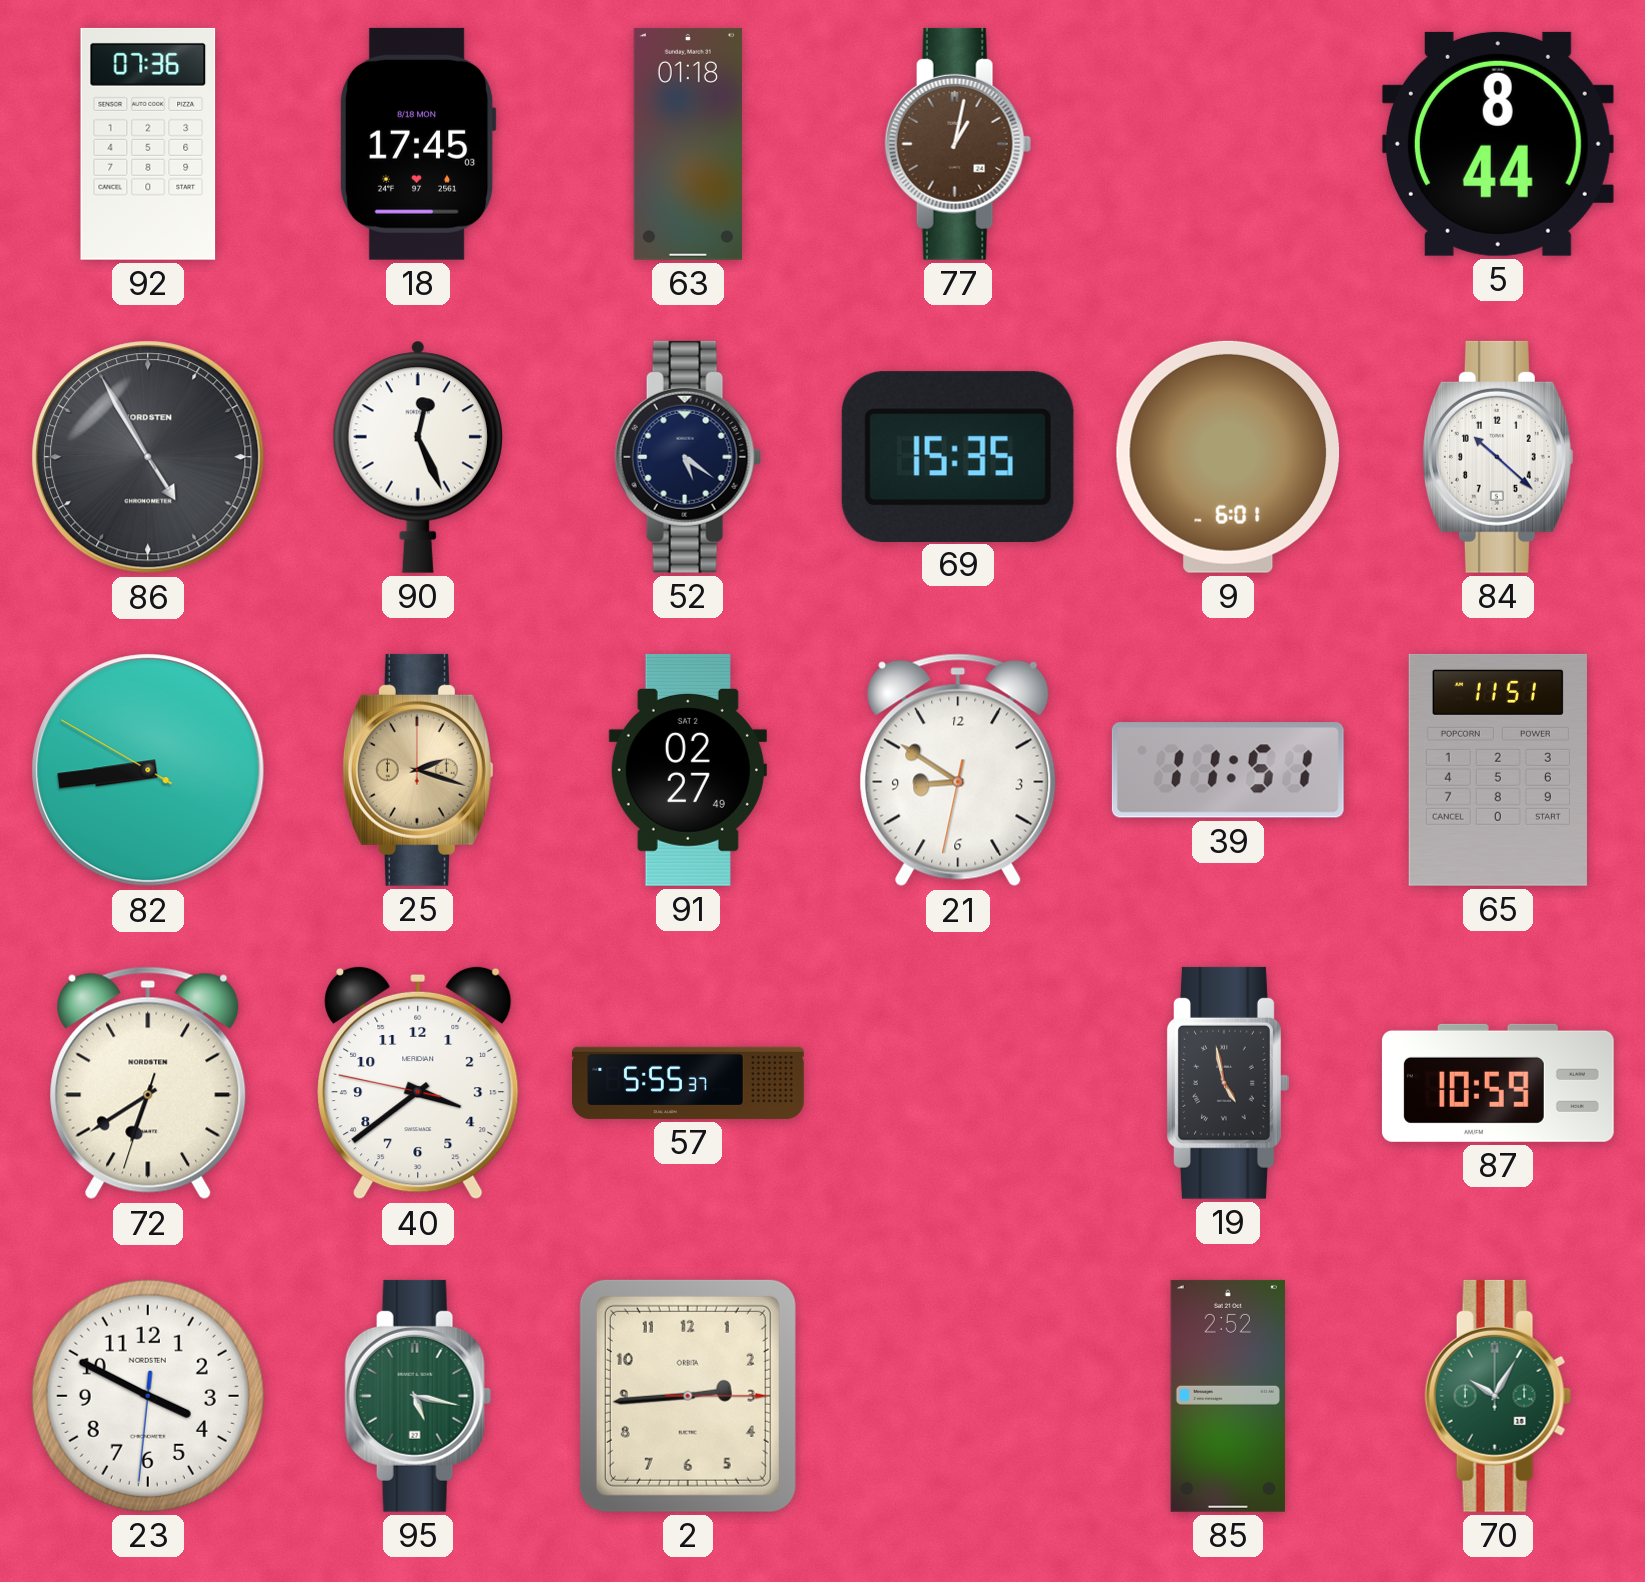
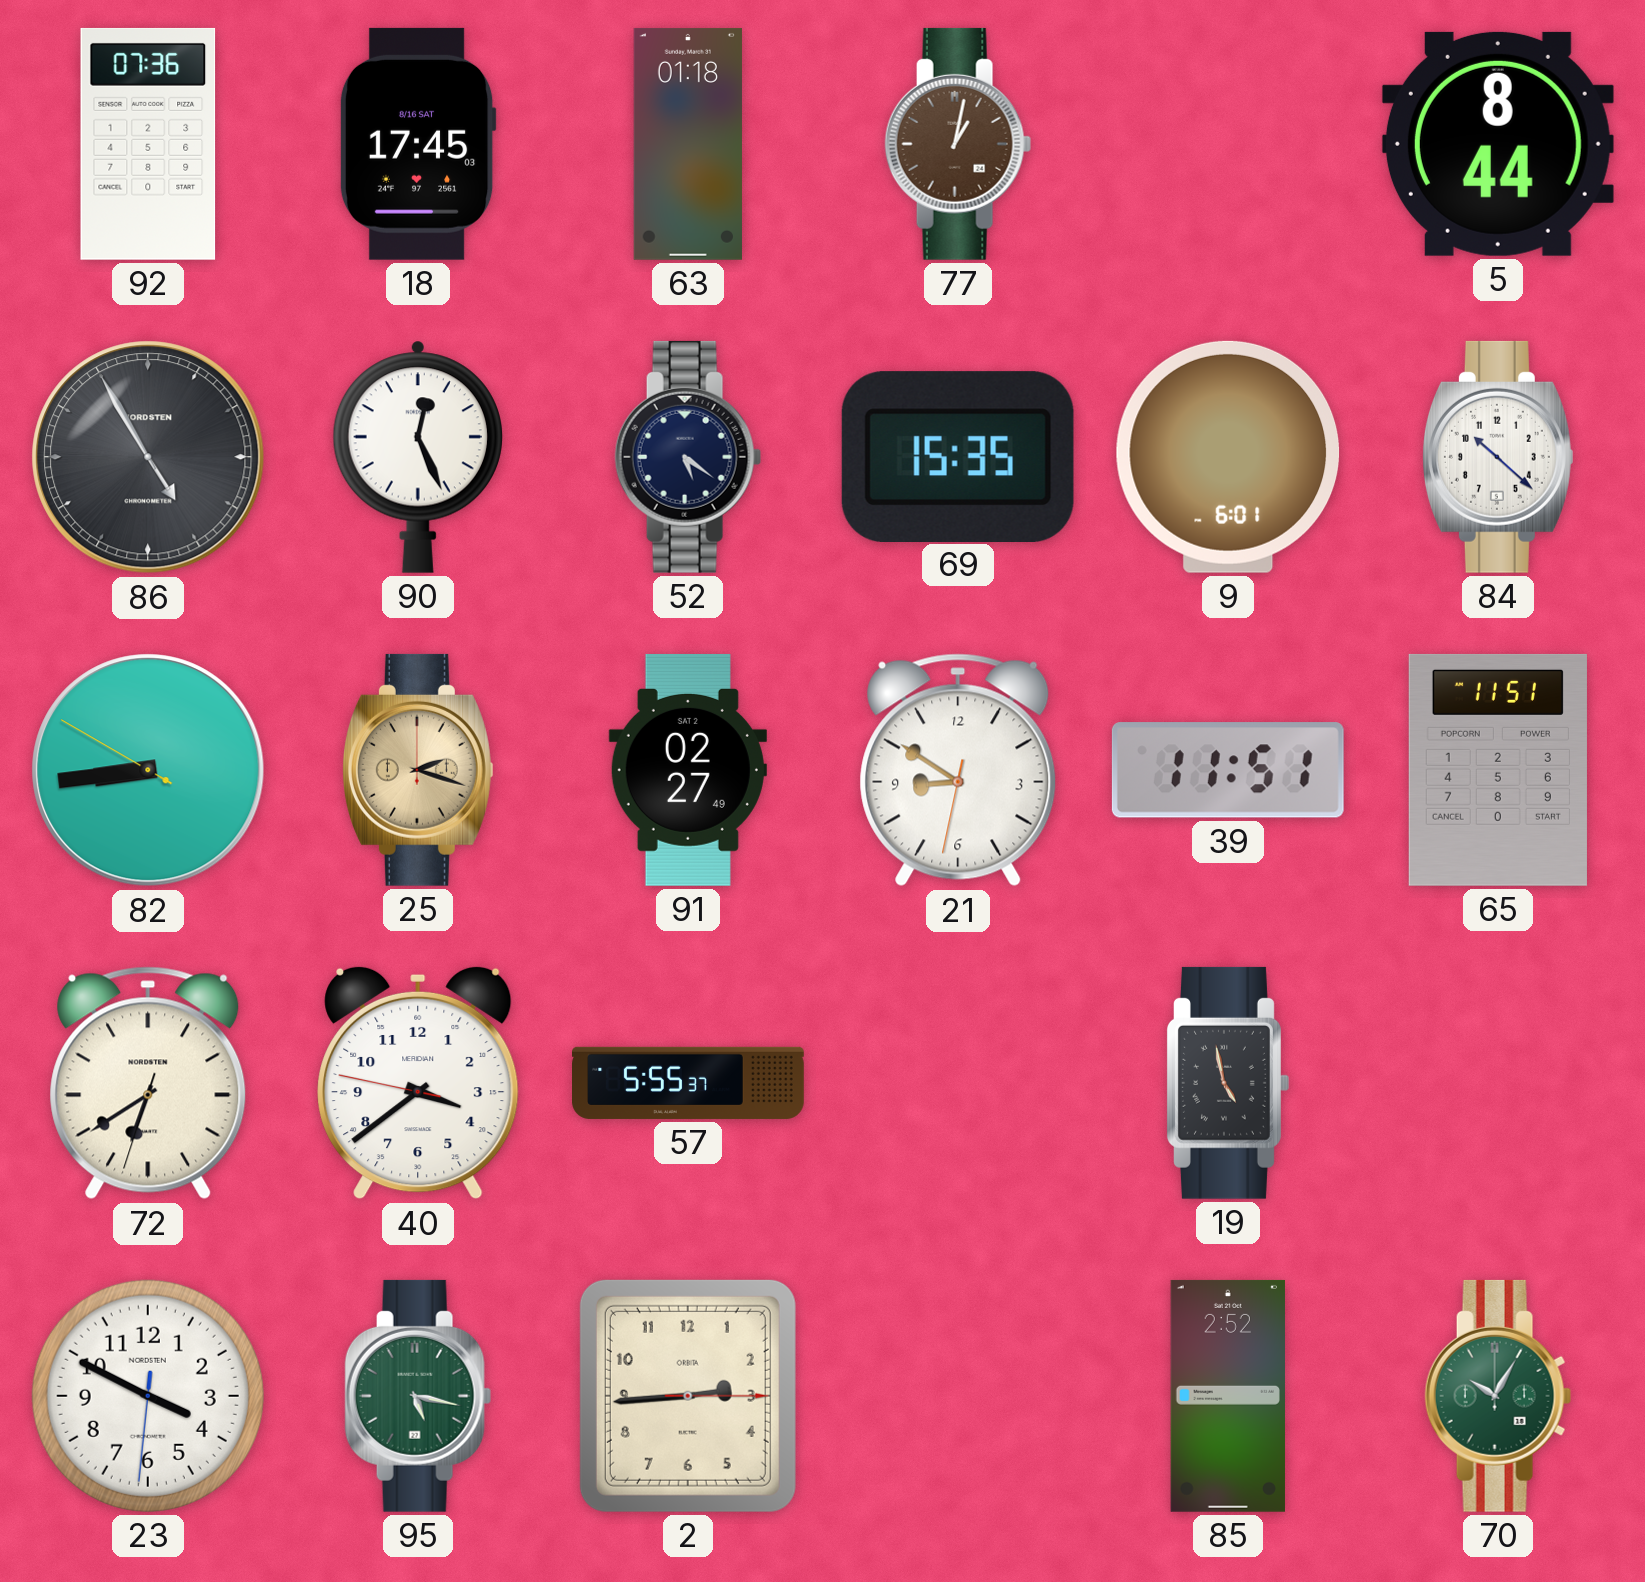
18 date: 8/18 MON -> 8/16 SAT
87: 10:59 -> none
